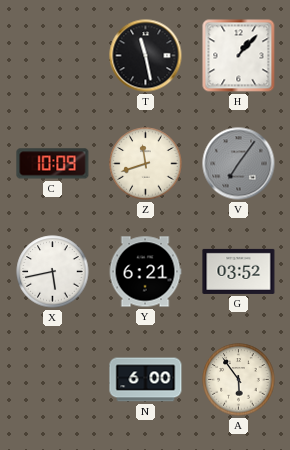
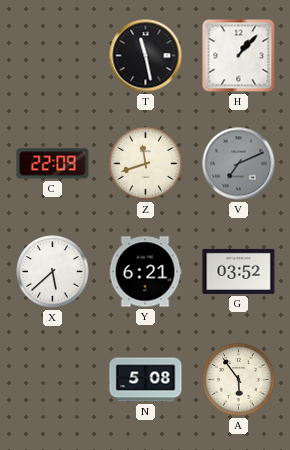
C: 10:09 -> 22:09
V: 7:06 -> 7:11
X: 5:43 -> 5:38
N: 6:00 -> 5:08
